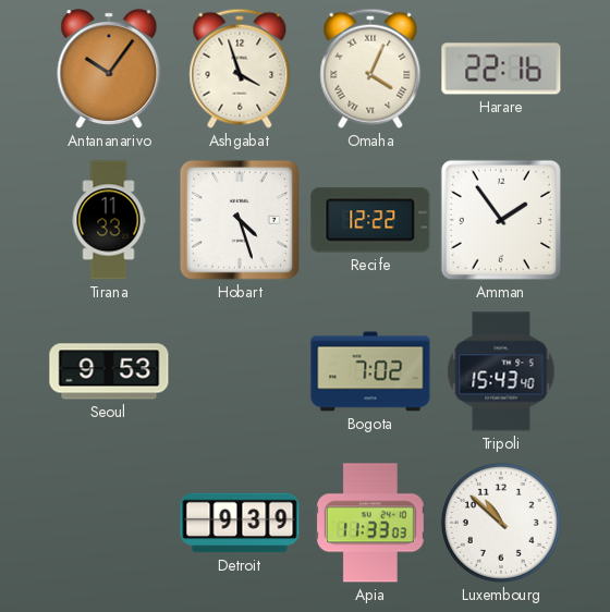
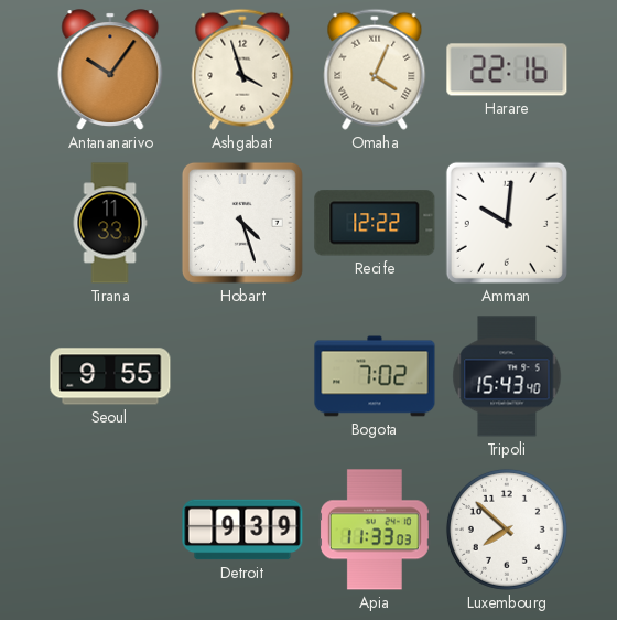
Amman: 1:54 -> 10:01
Seoul: 9:53 -> 9:55
Luxembourg: 10:52 -> 7:52
